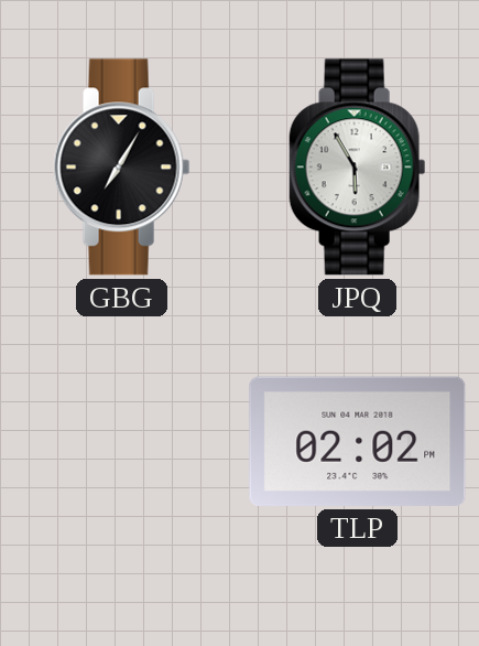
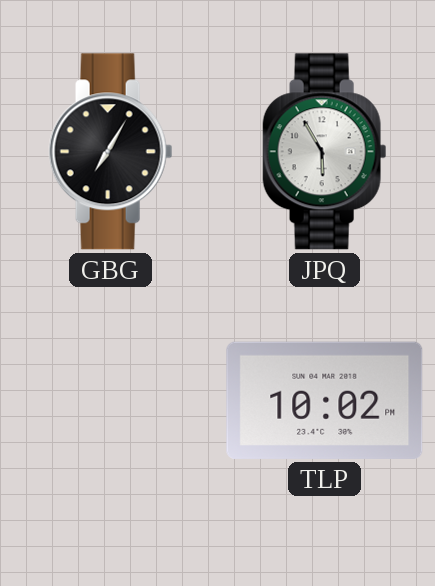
TLP: 02:02 -> 10:02
